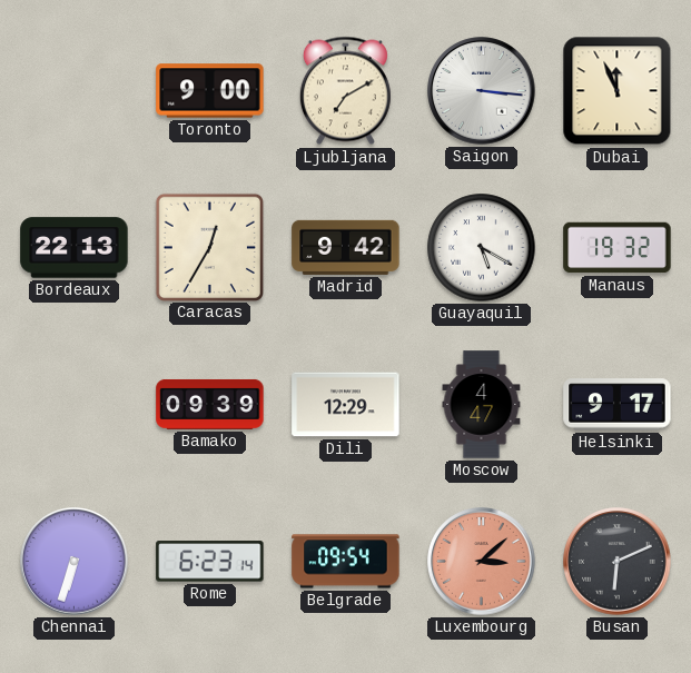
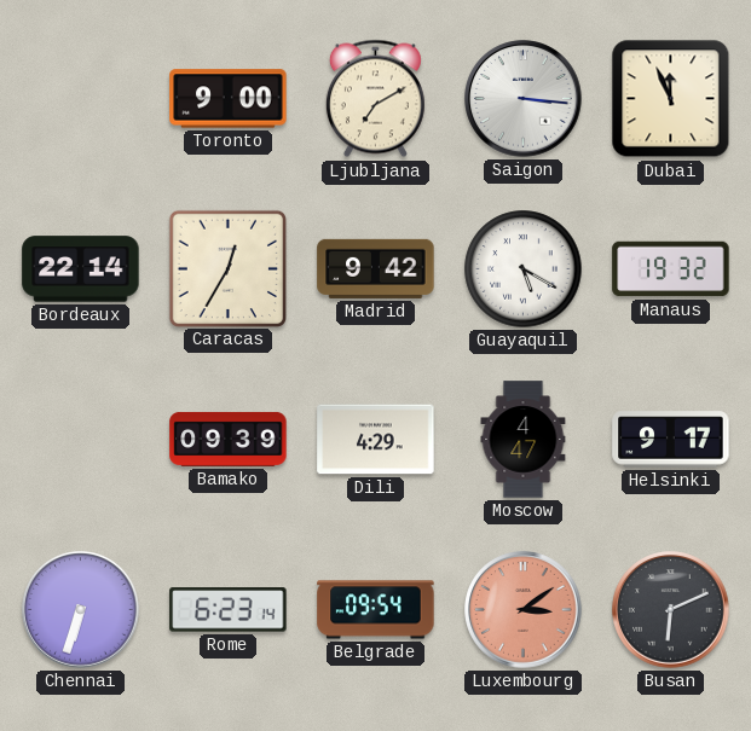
Bordeaux: 22:13 -> 22:14
Dili: 12:29 -> 4:29
Luxembourg: 3:08 -> 3:09
